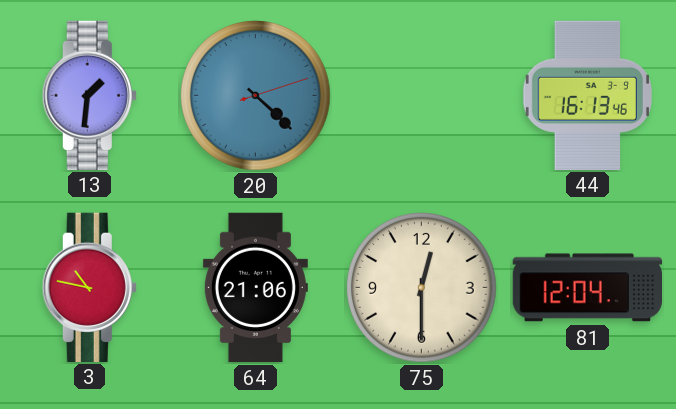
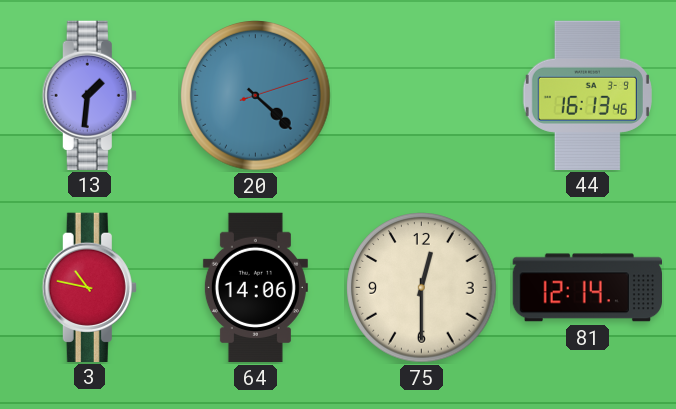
64: 21:06 -> 14:06
81: 12:04 -> 12:14
